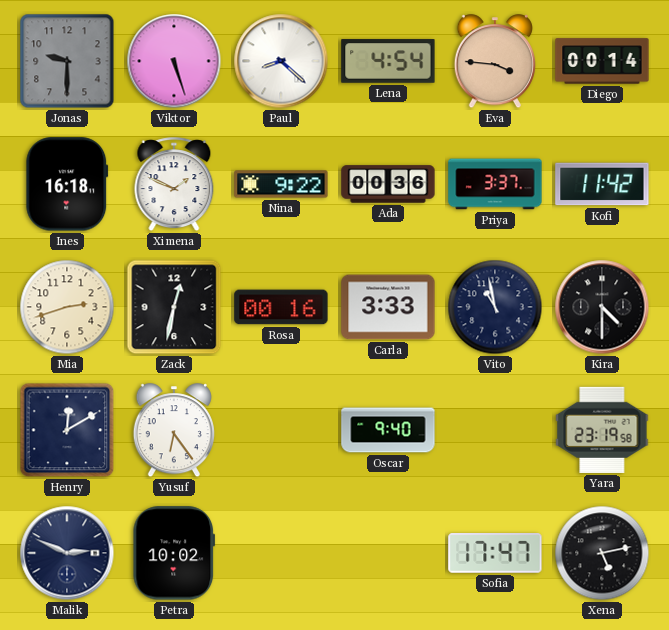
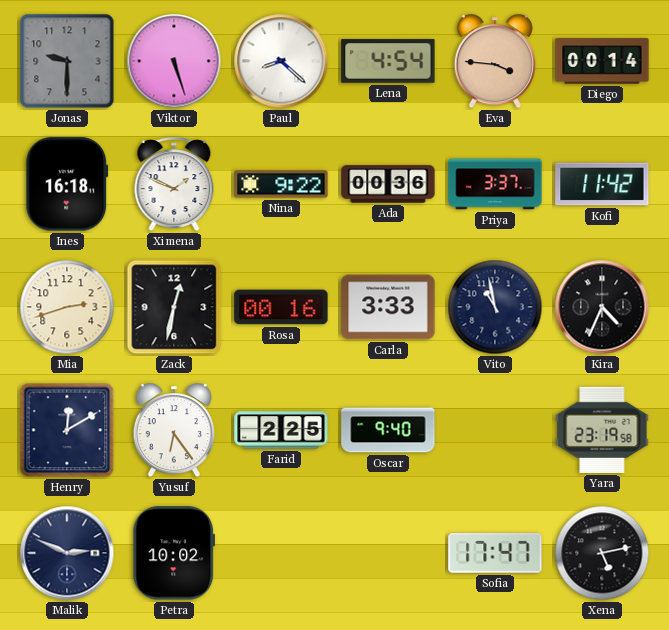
Kira: 4:30 -> 4:34
Farid: none -> 2:25
